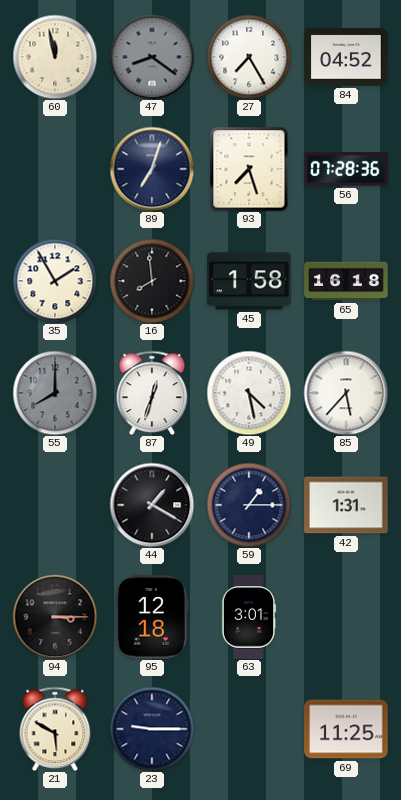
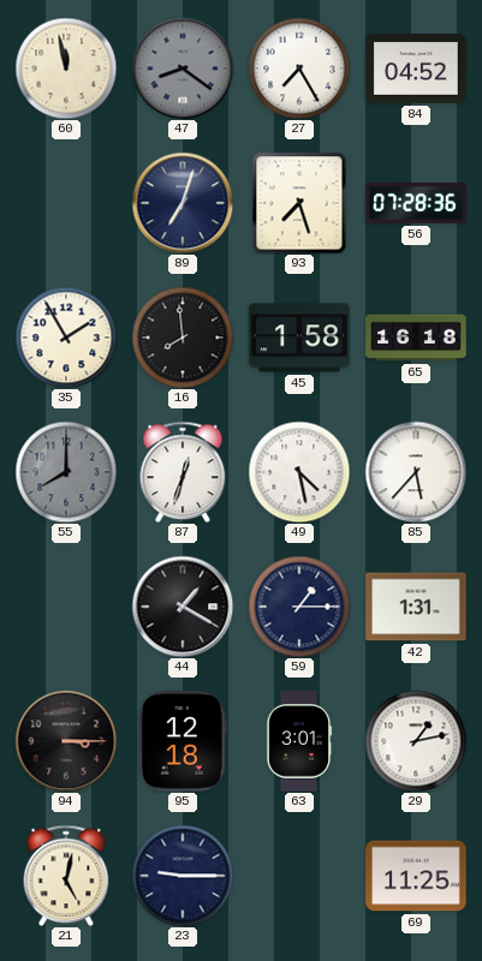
29: none -> 1:13
21: 5:50 -> 5:02
